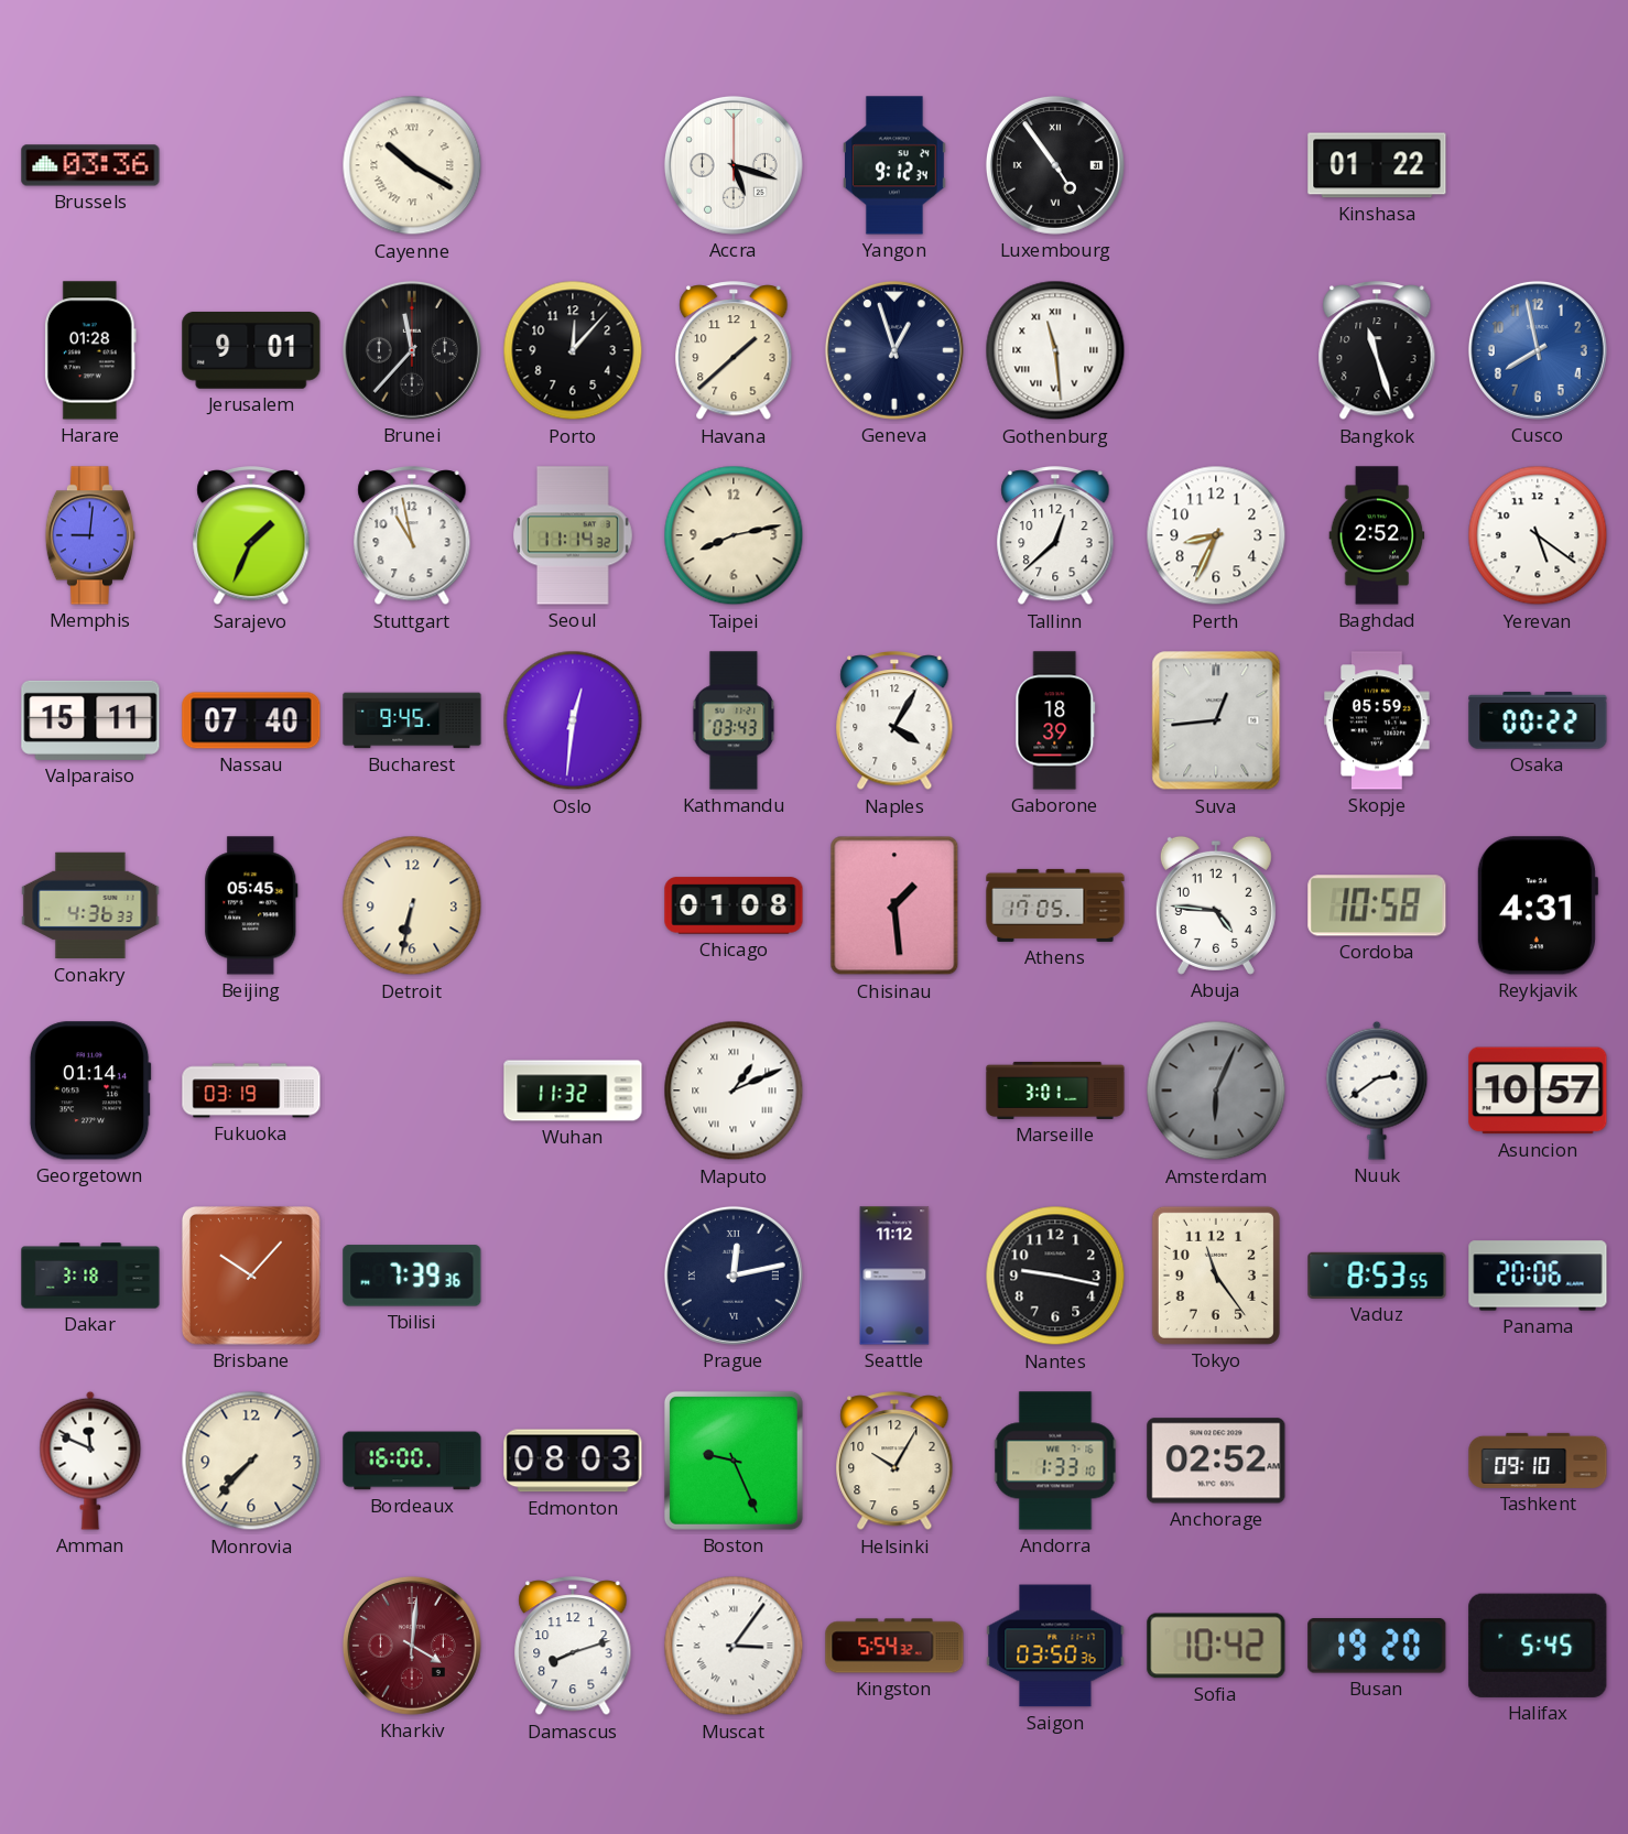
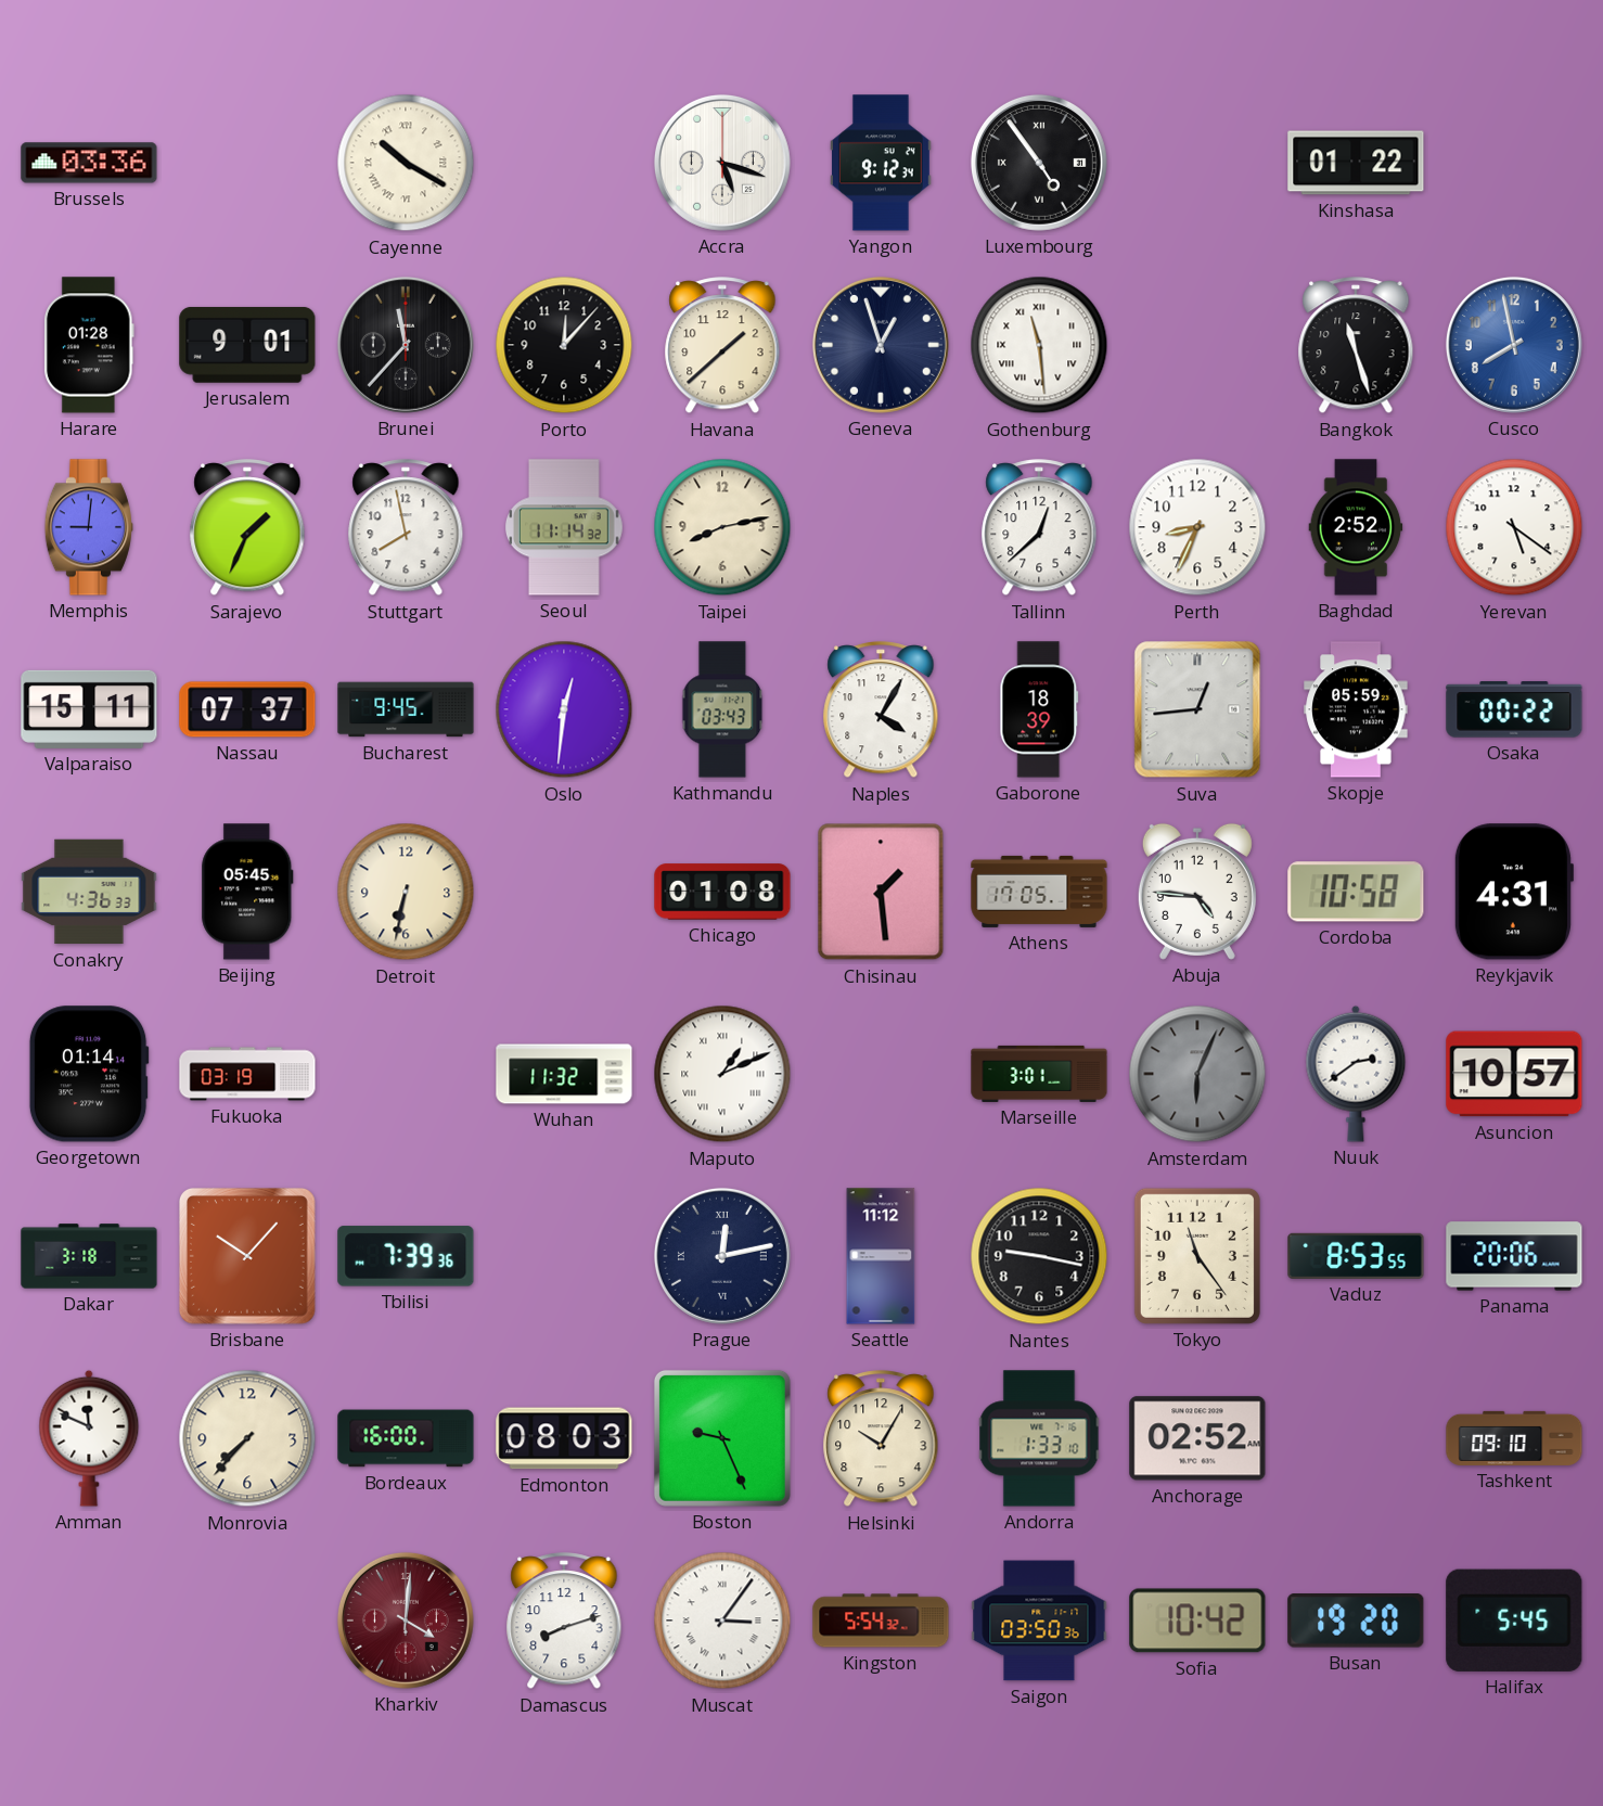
Stuttgart: 10:58 -> 7:58
Nassau: 07:40 -> 07:37
